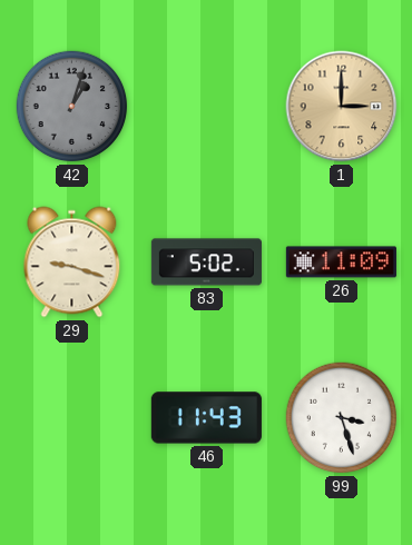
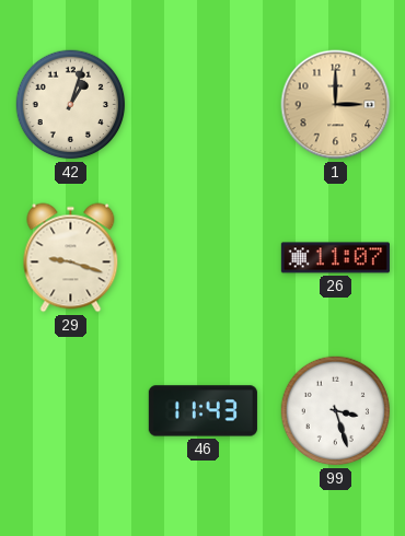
42 dial: grey -> cream
83: 5:02 -> none
26: 11:09 -> 11:07
